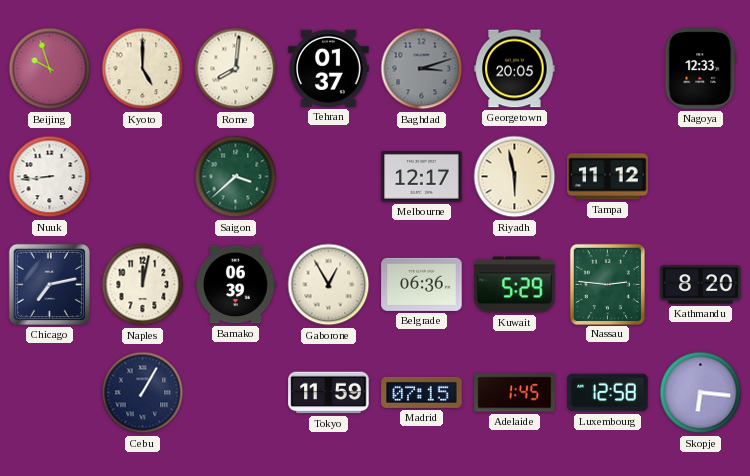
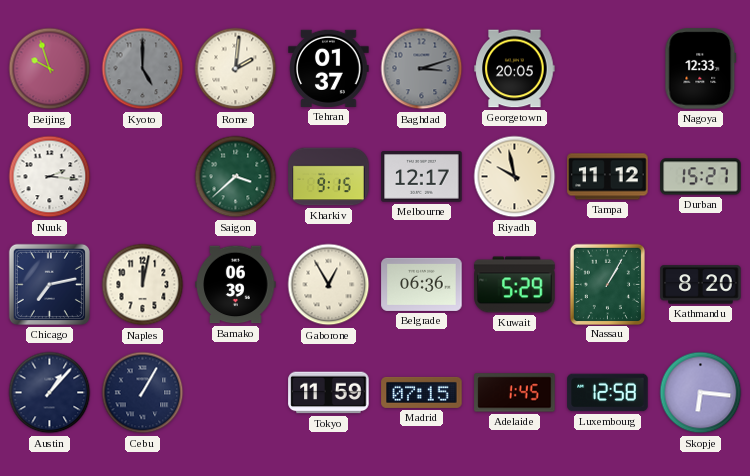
Kyoto dial: cream -> grey
Rome: 8:01 -> 2:01
Nuuk: 8:44 -> 2:16
Kharkiv: none -> 9:15
Riyadh: 5:58 -> 9:58
Durban: none -> 15:27
Nassau: 2:46 -> 1:05
Austin: none -> 1:07
